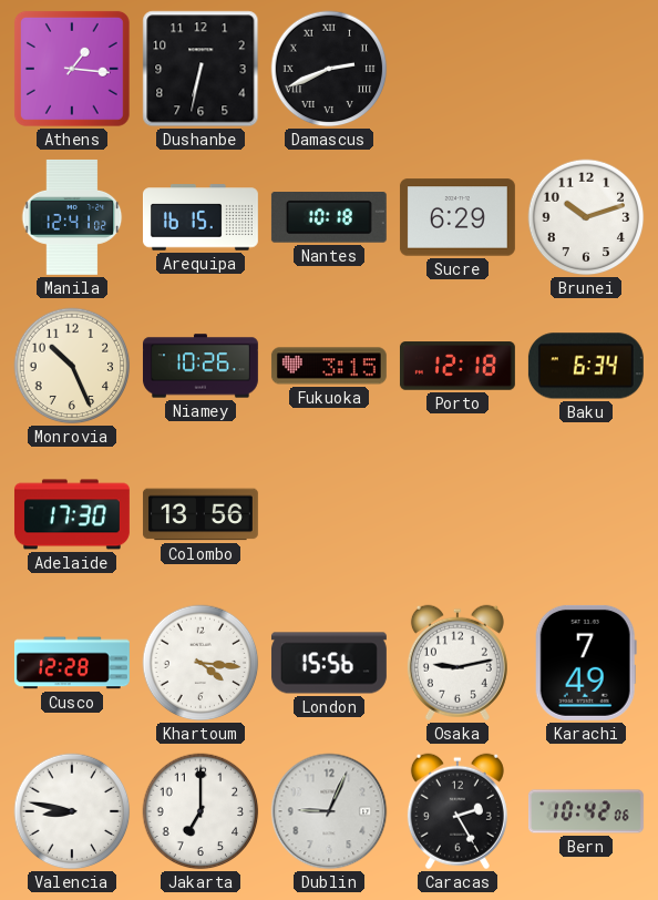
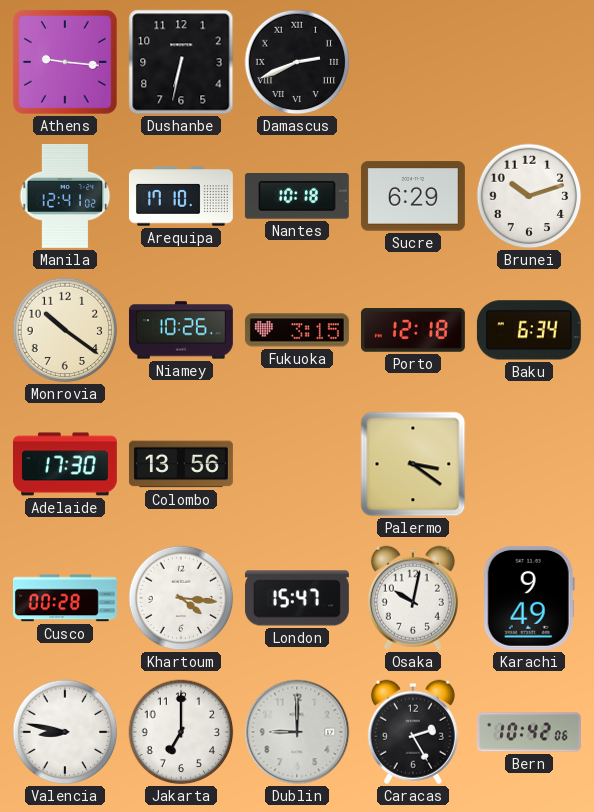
Athens: 1:16 -> 9:16
Arequipa: 16:15 -> 17:10
Monrovia: 10:26 -> 10:21
Palermo: none -> 3:21
Cusco: 12:28 -> 00:28
London: 15:56 -> 15:47
Osaka: 9:13 -> 10:02
Karachi: 7:49 -> 9:49
Dublin: 9:04 -> 9:00
